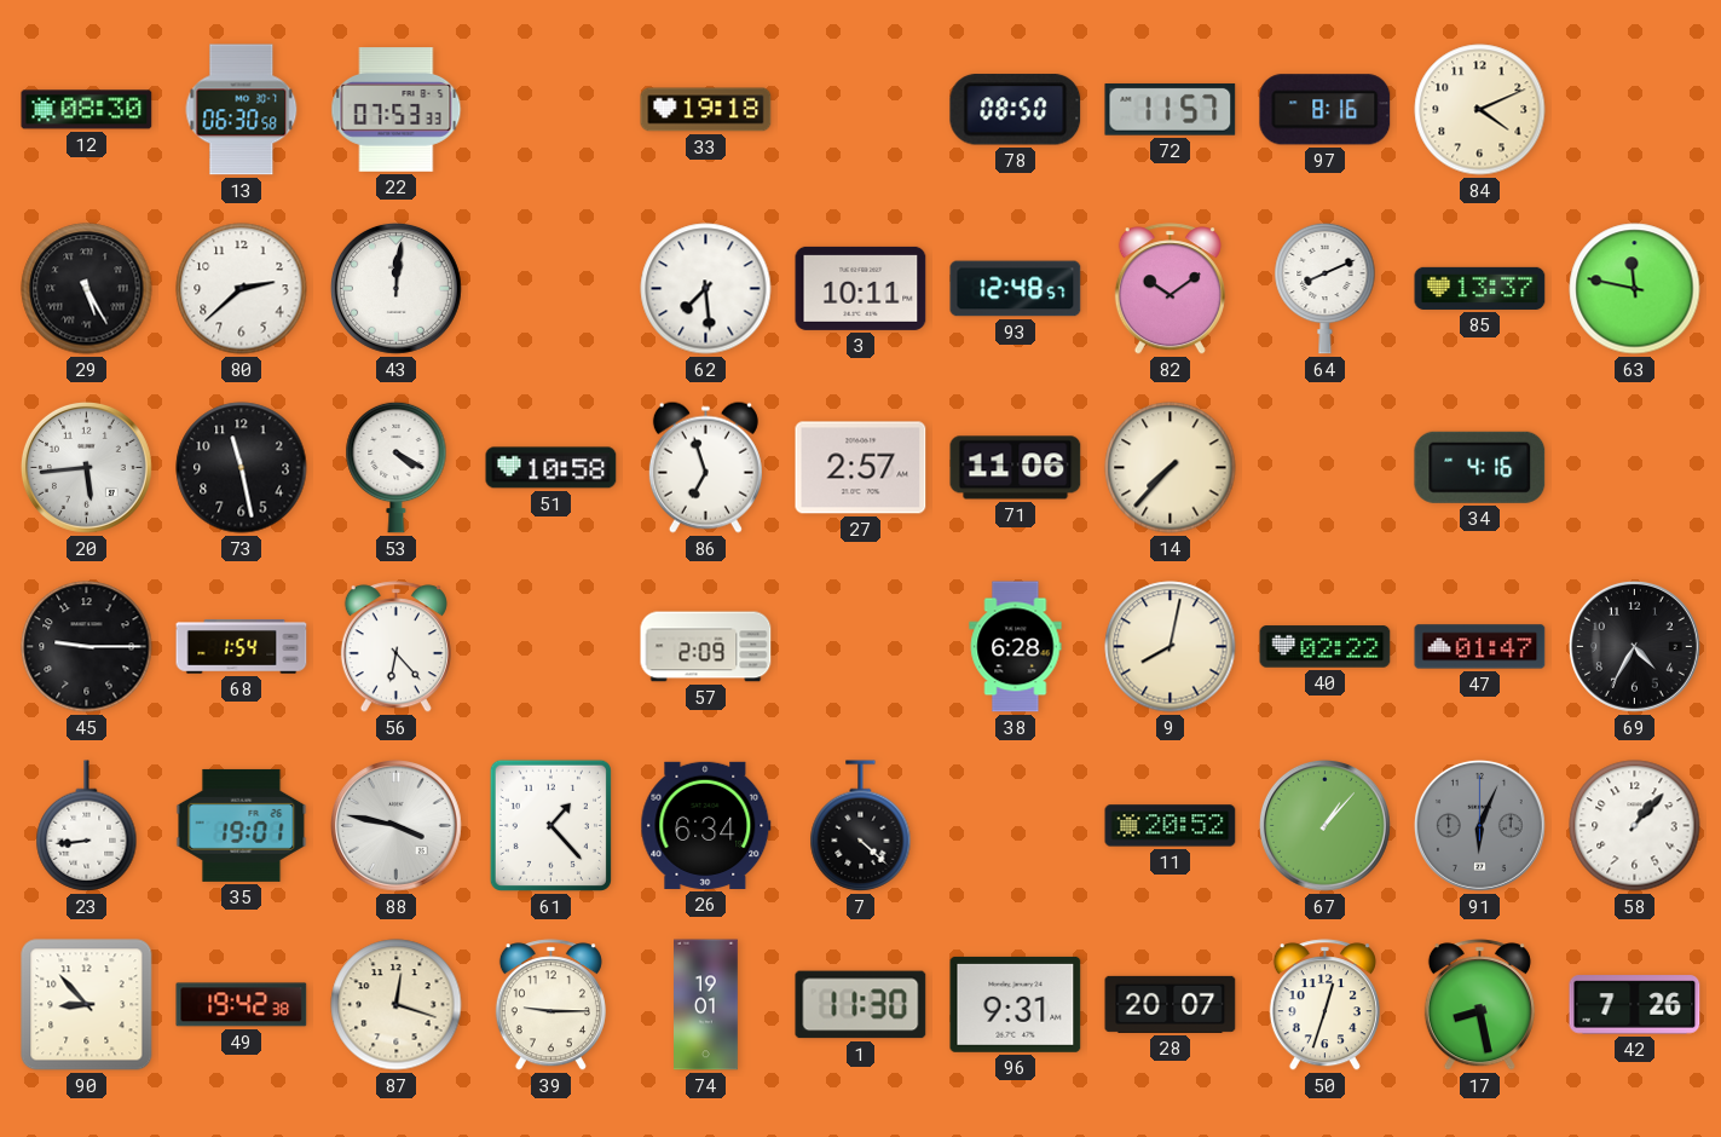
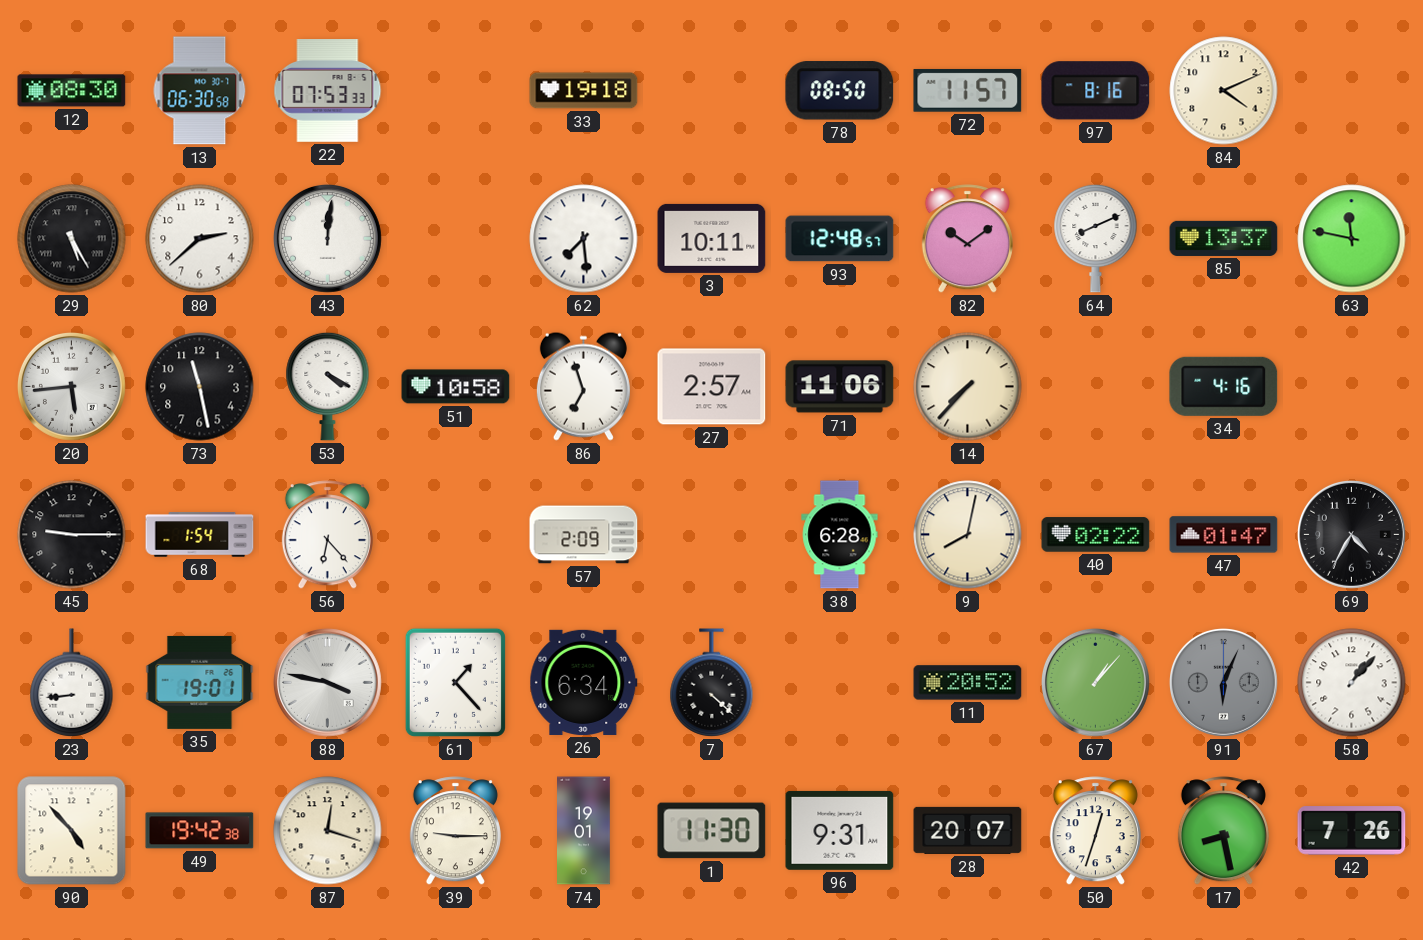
90: 8:53 -> 4:53
